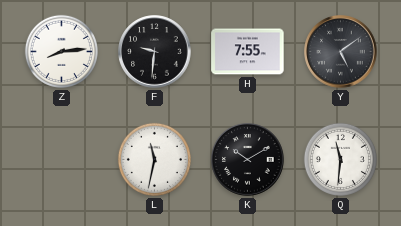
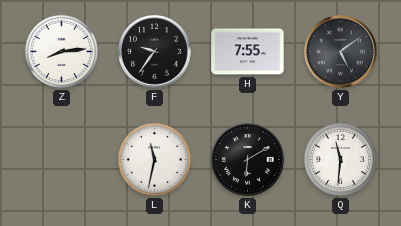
F: 9:31 -> 9:36
K: 10:10 -> 6:10
